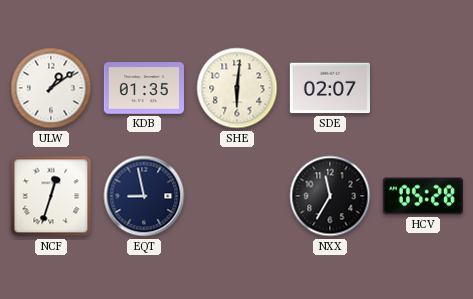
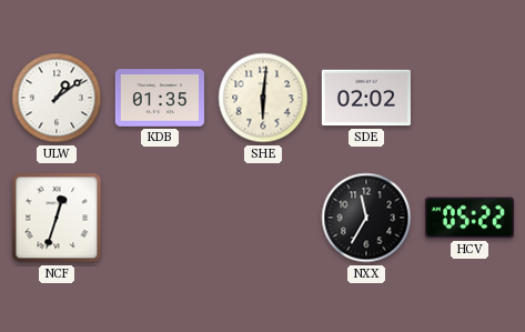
SDE: 02:07 -> 02:02
EQT: 8:58 -> none
HCV: 05:28 -> 05:22
